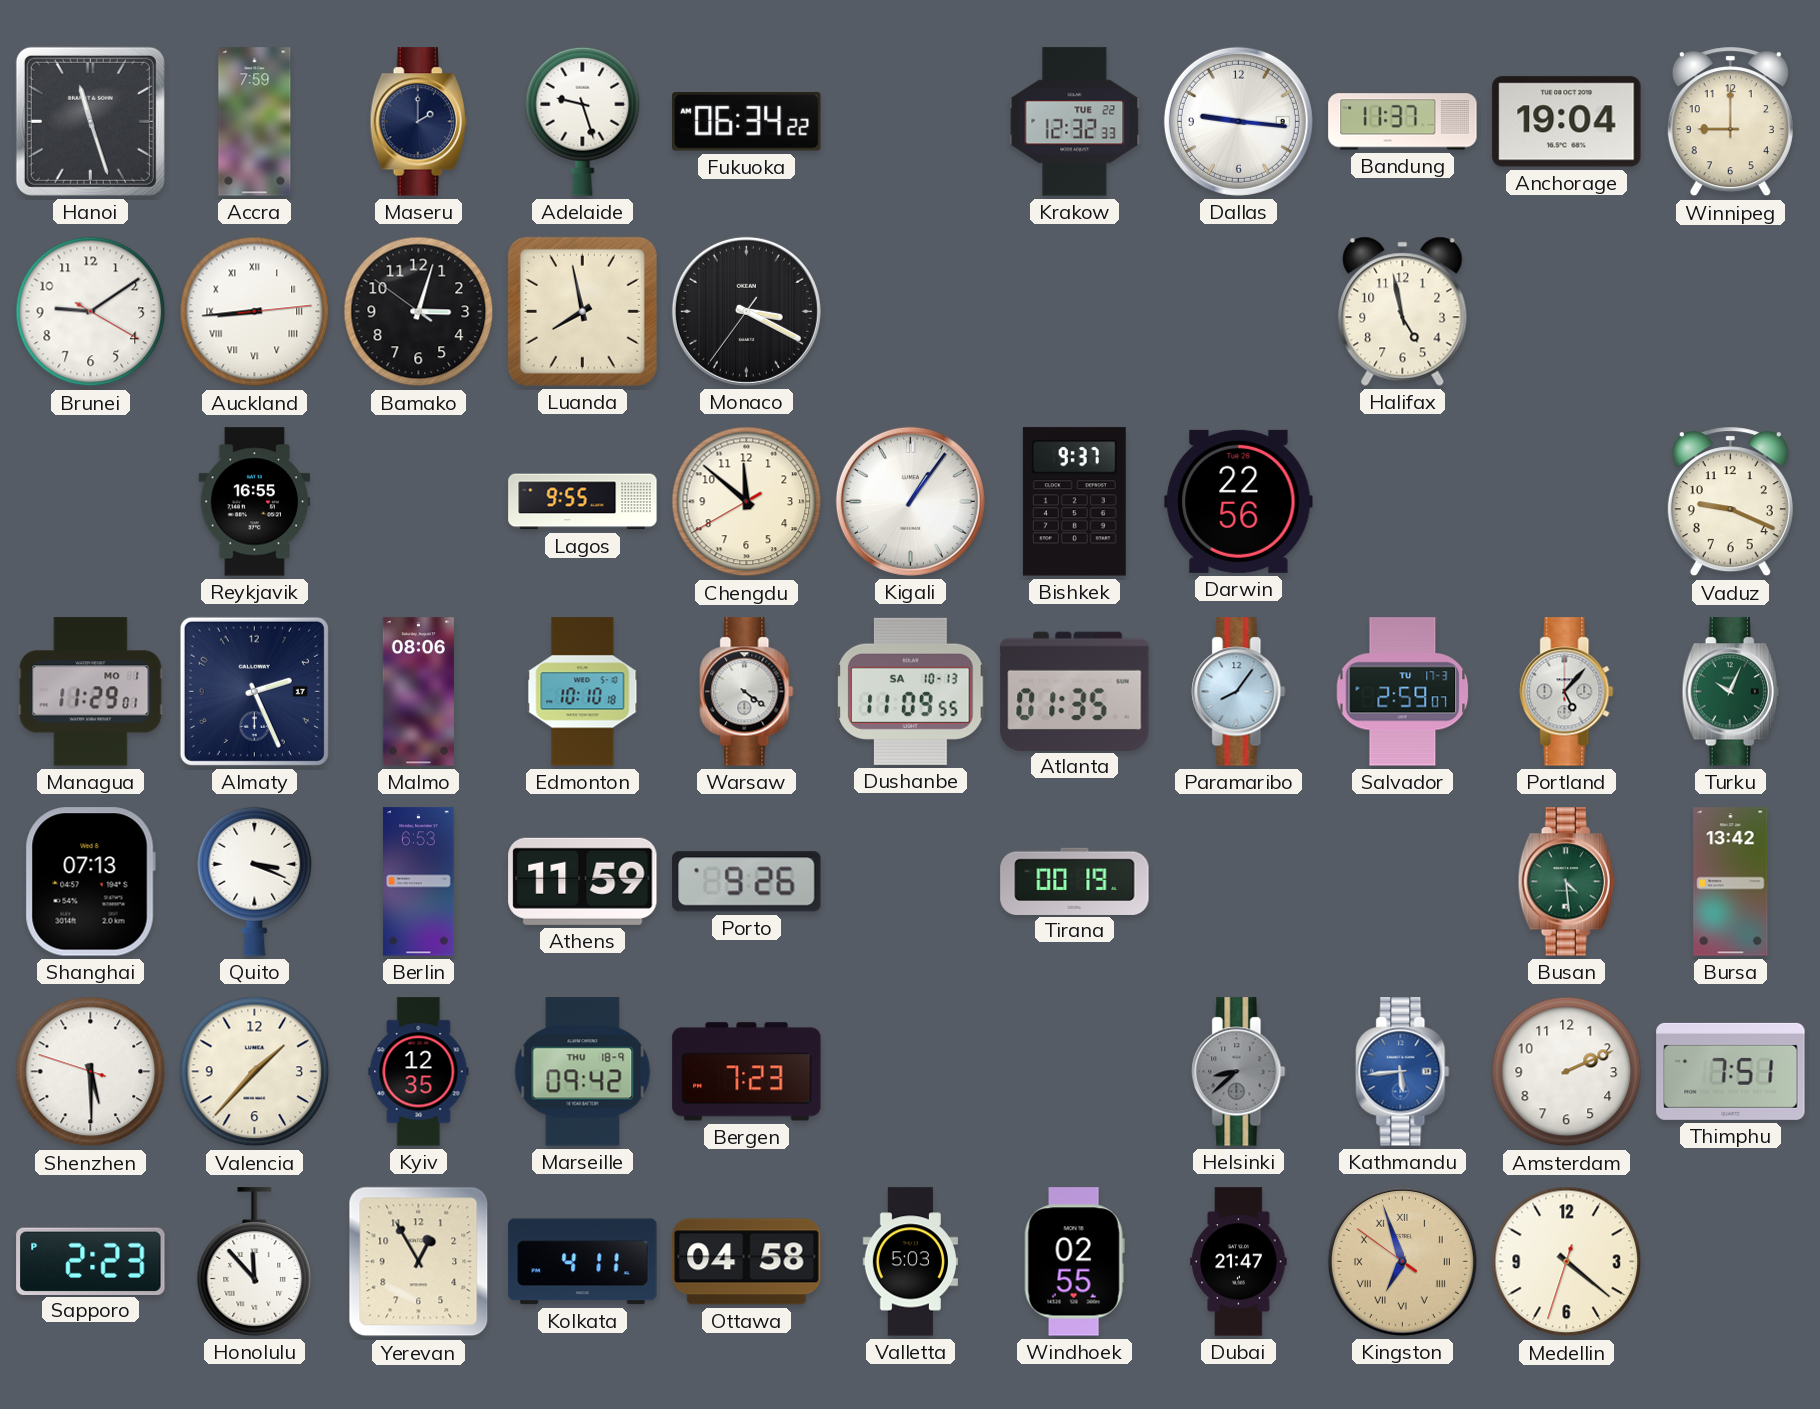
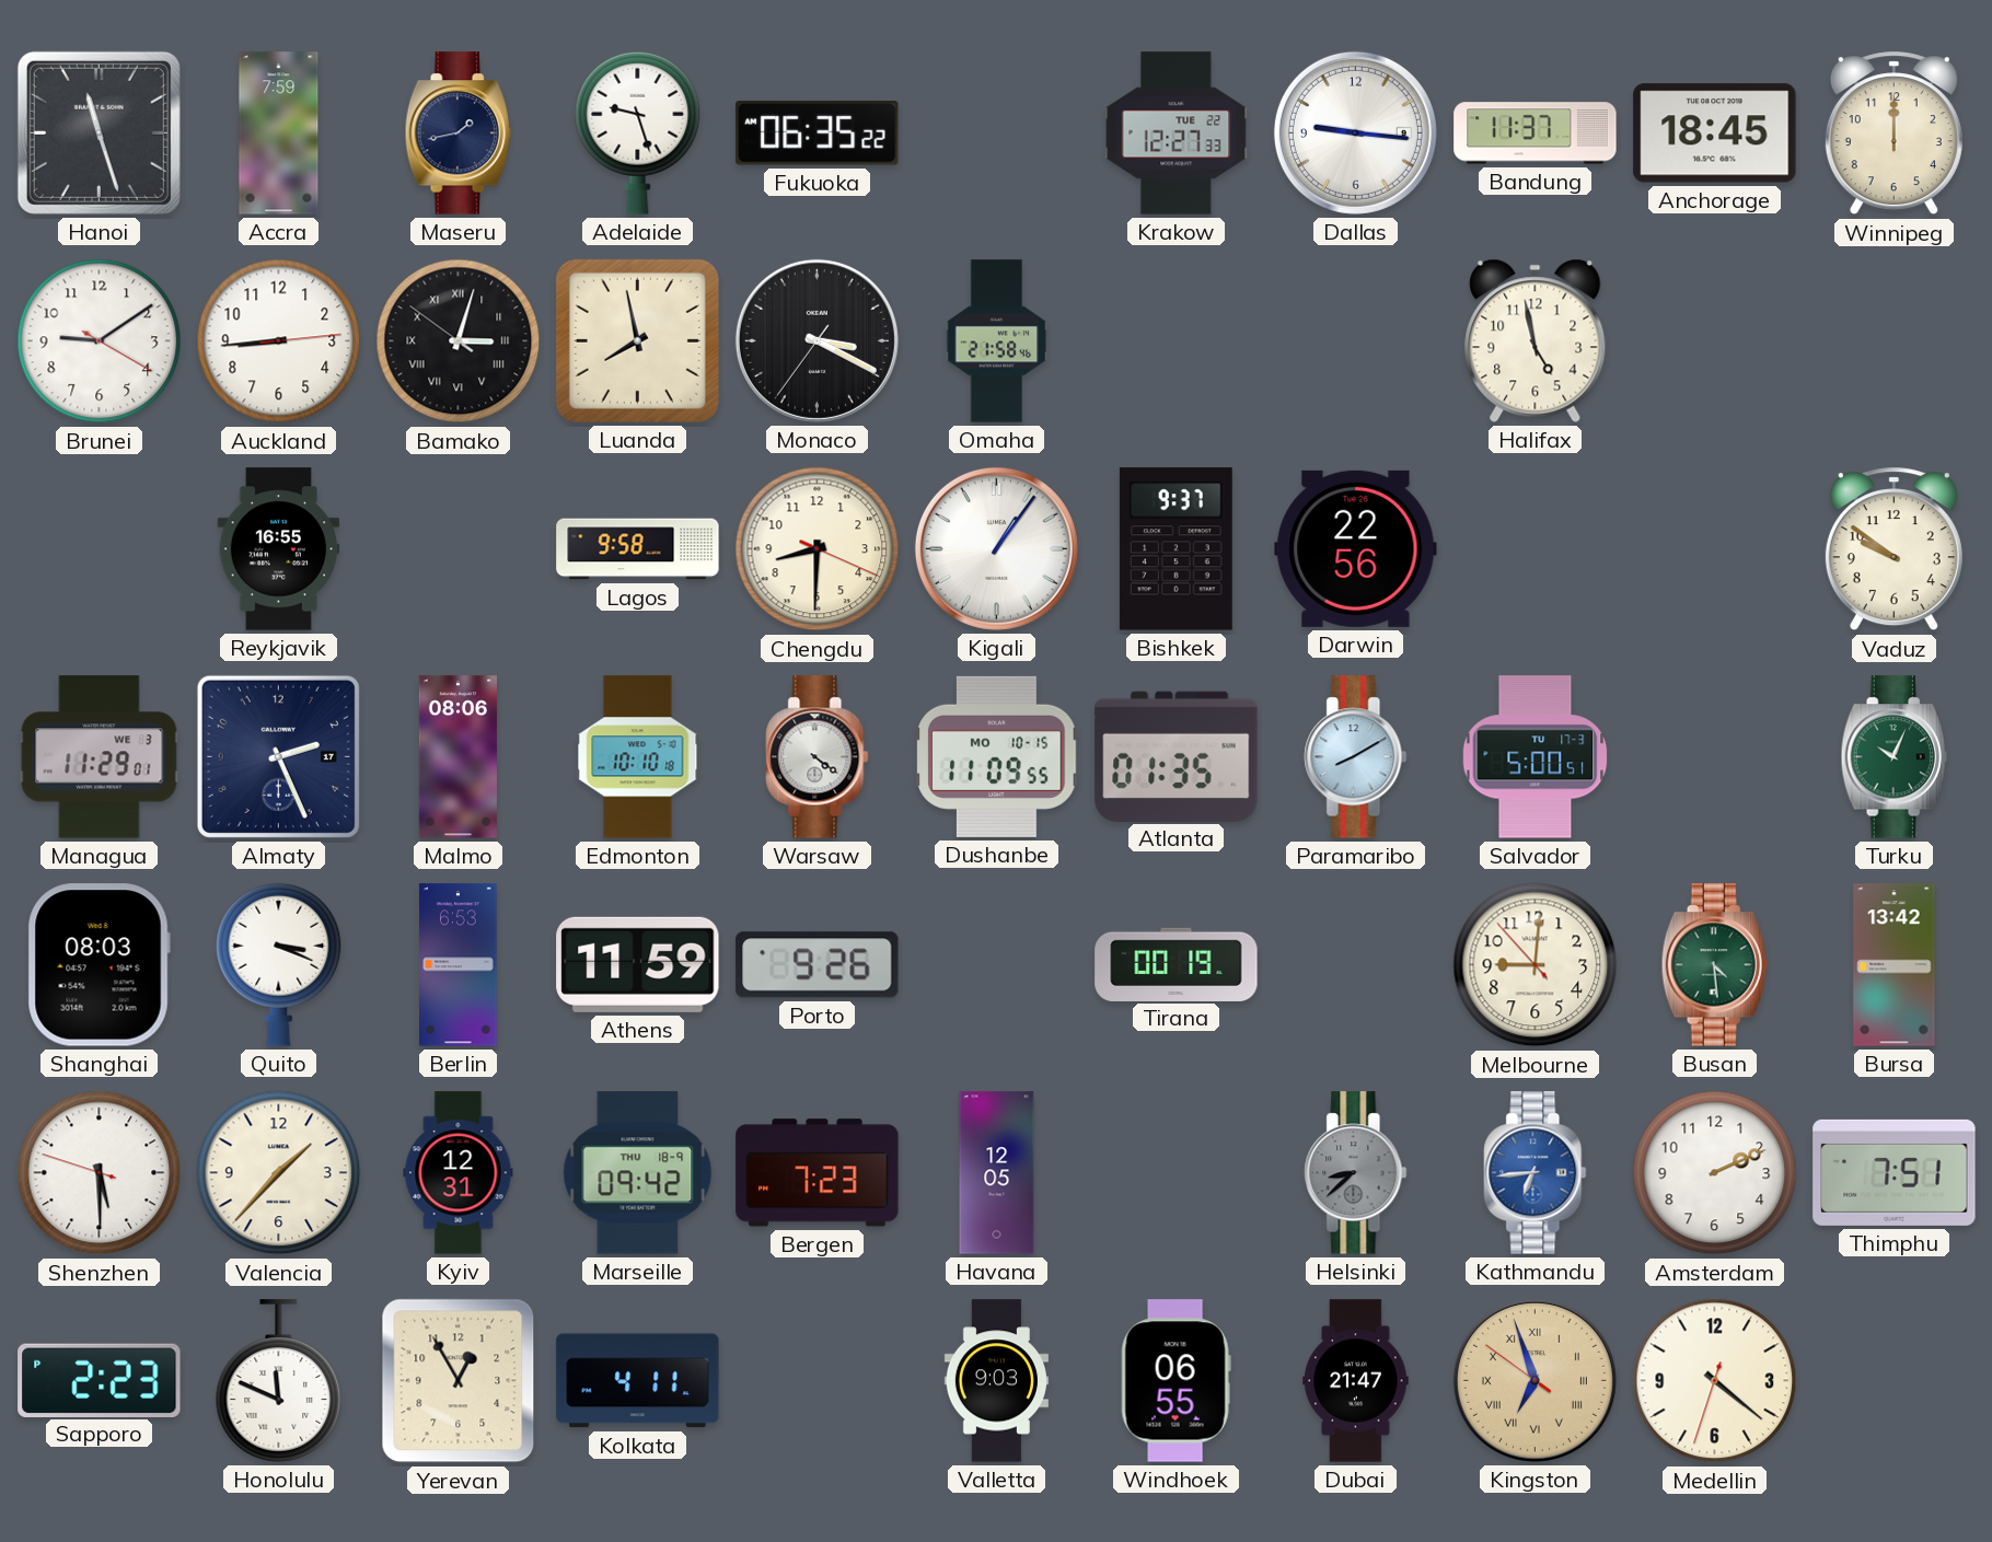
Maseru: 2:00 -> 1:43
Fukuoka: 06:34 -> 06:35
Krakow: 12:32 -> 12:27
Anchorage: 19:04 -> 18:45
Winnipeg: 9:00 -> 12:00
Auckland numerals: Roman -> Arabic
Bamako numerals: Arabic -> Roman
Omaha: none -> 21:58
Lagos: 9:55 -> 9:58
Chengdu: 11:51 -> 8:30
Vaduz: 9:19 -> 9:51
Managua date: MO 1 -> WE 3
Dushanbe date: SA 10-13 -> MO 10-15
Paramaribo: 8:06 -> 8:10
Salvador: 2:59 -> 5:00
Portland: 5:07 -> none
Shanghai: 07:13 -> 08:03
Melbourne: none -> 9:00
Kyiv: 12:35 -> 12:31
Havana: none -> 12:05
Kathmandu: 5:44 -> 6:44
Honolulu: 11:53 -> 11:49
Ottawa: 04:58 -> none
Valletta: 5:03 -> 9:03
Windhoek: 02:55 -> 06:55
